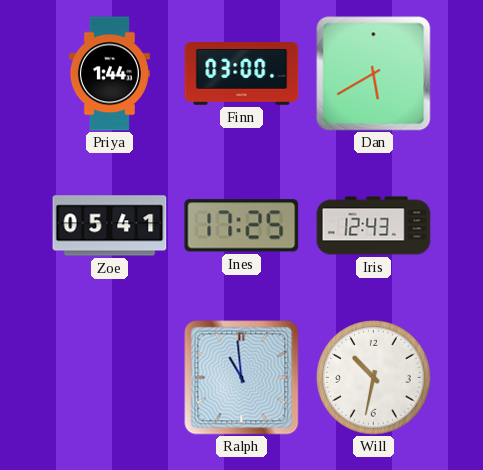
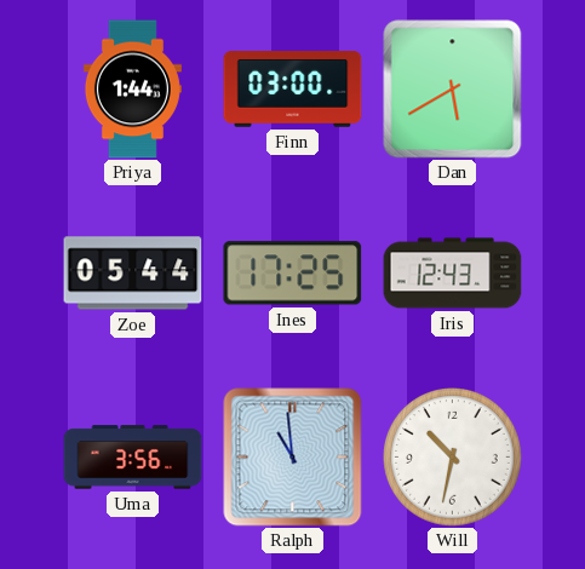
Zoe: 05:41 -> 05:44
Uma: none -> 3:56
